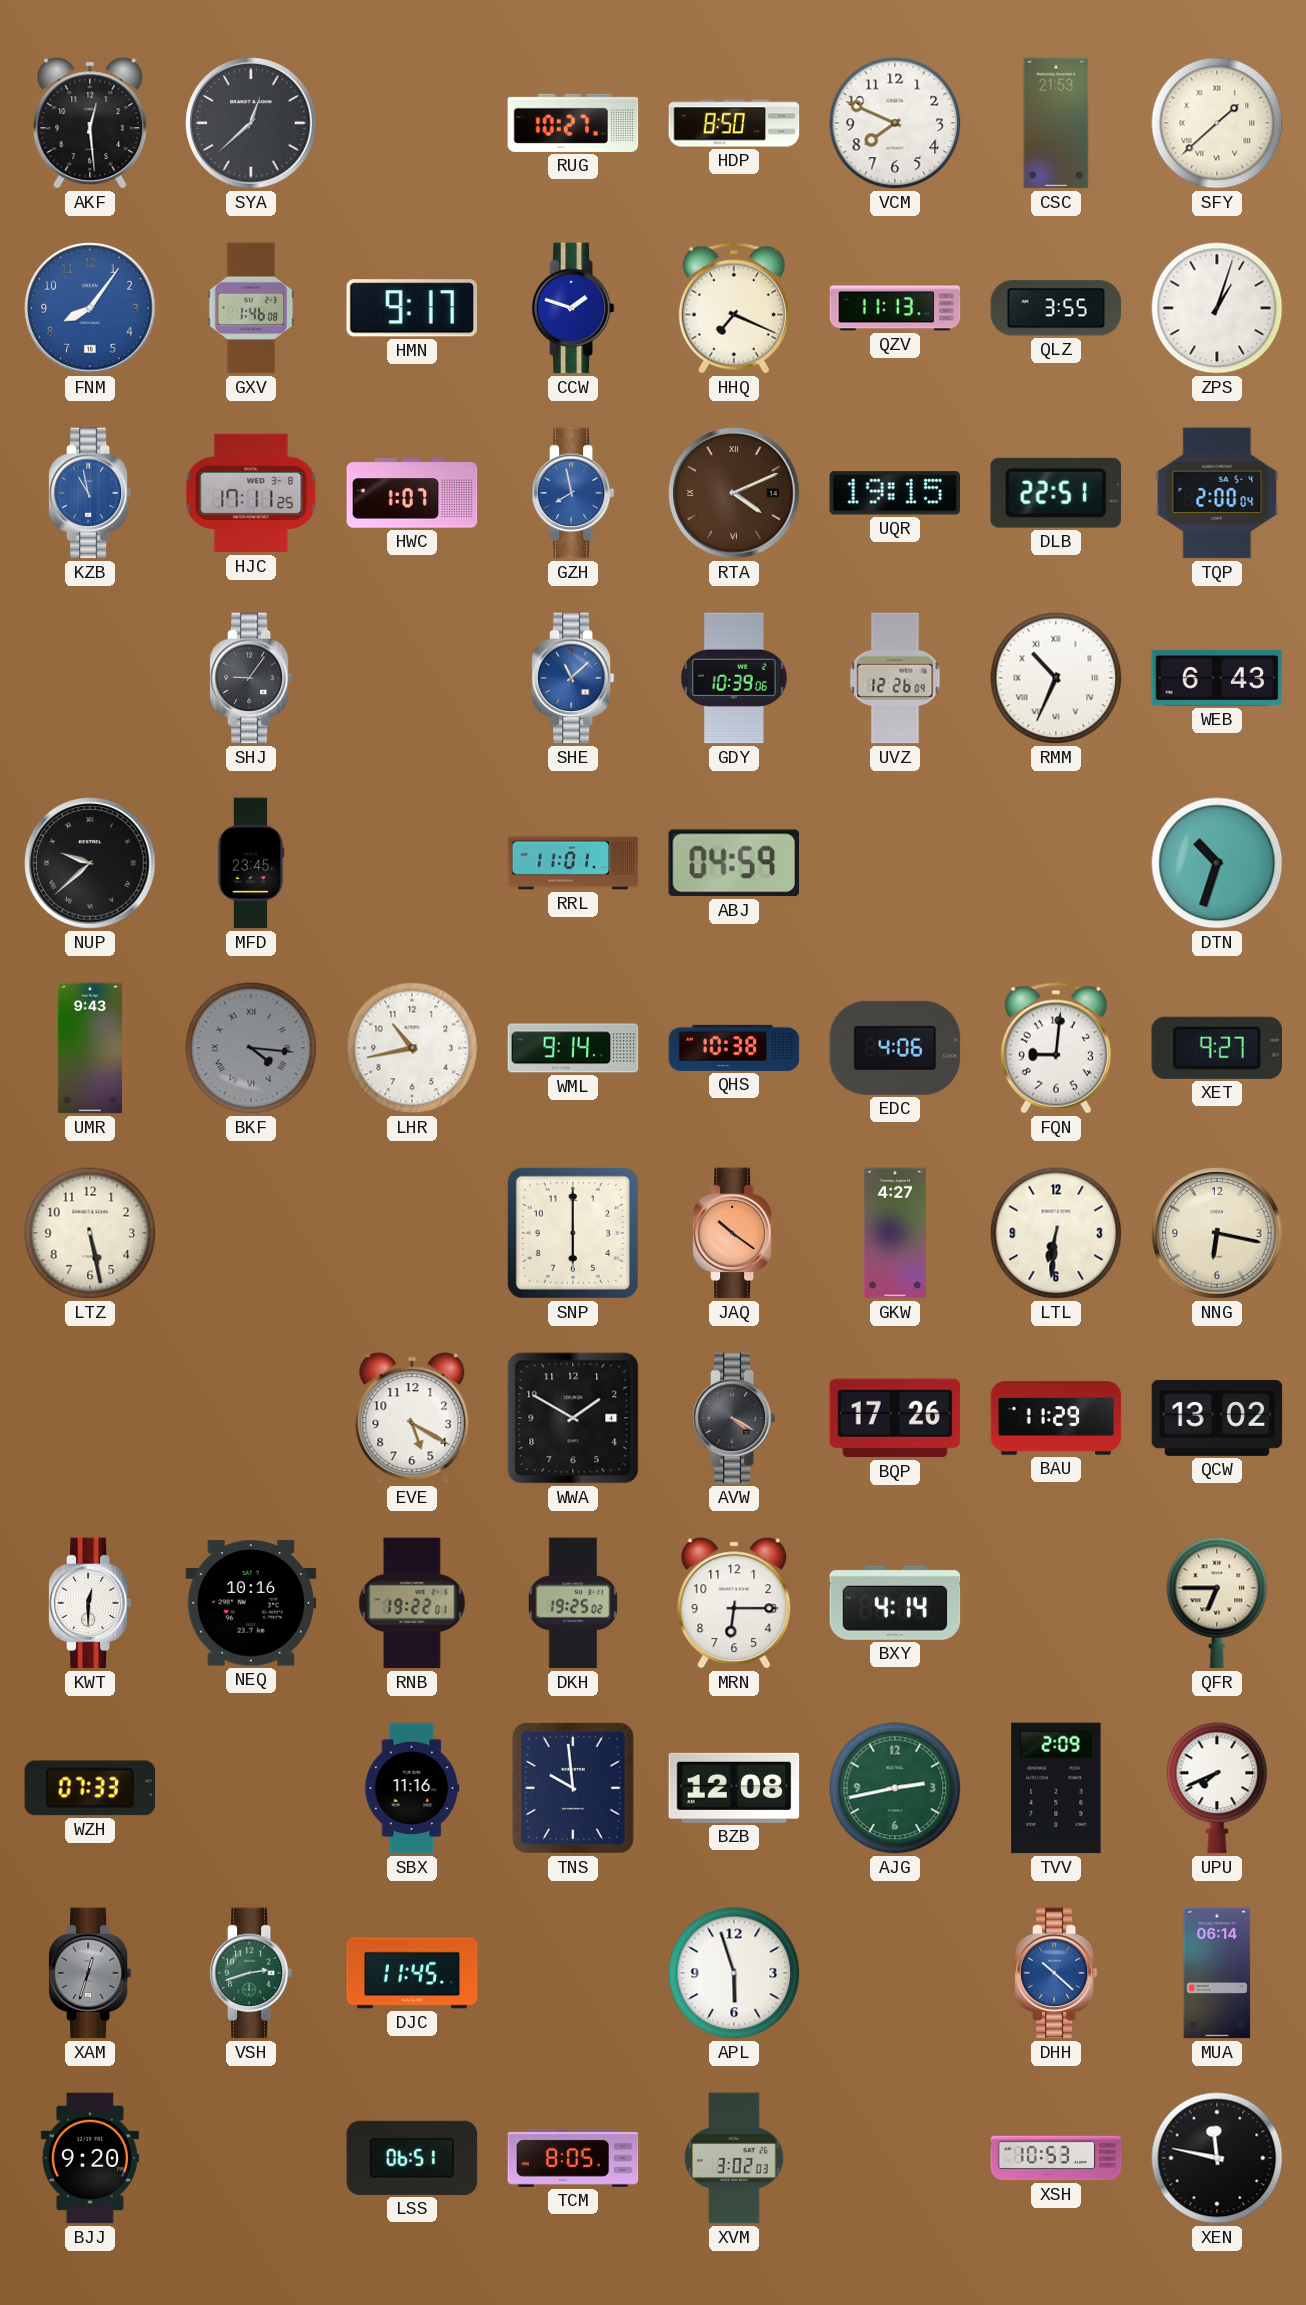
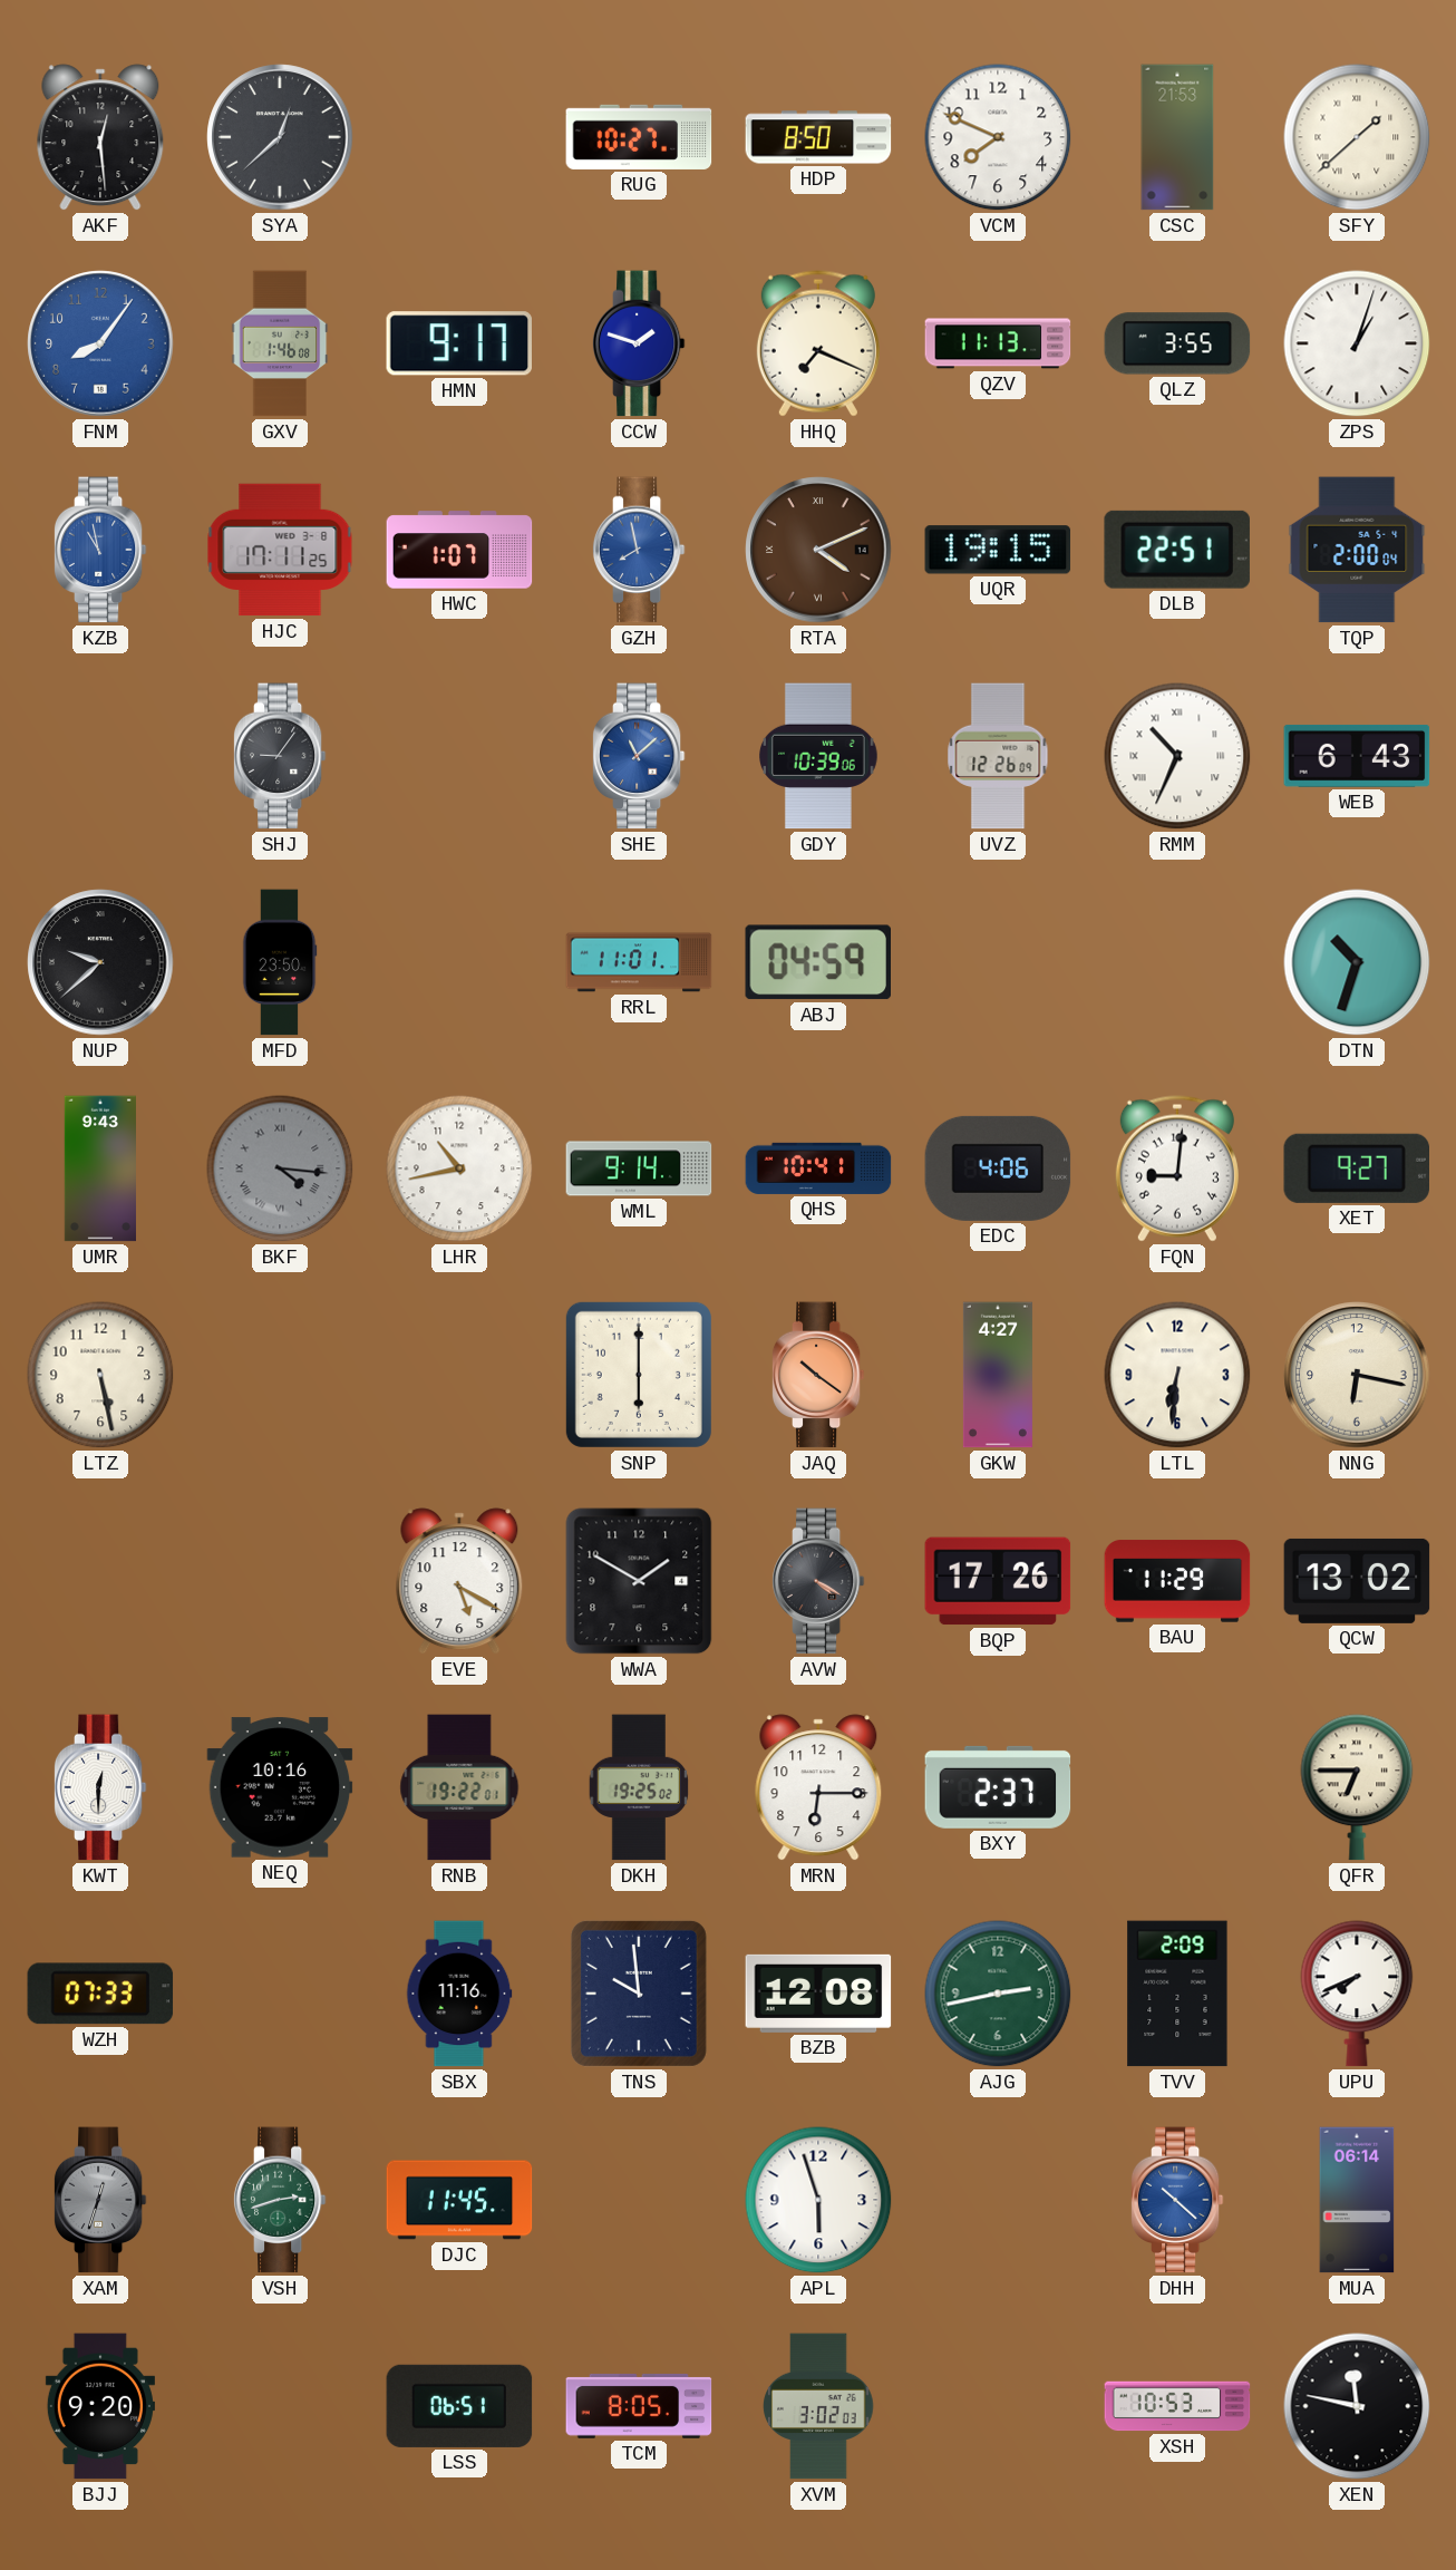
MFD: 23:45 -> 23:50
QHS: 10:38 -> 10:41
BXY: 4:14 -> 2:37
